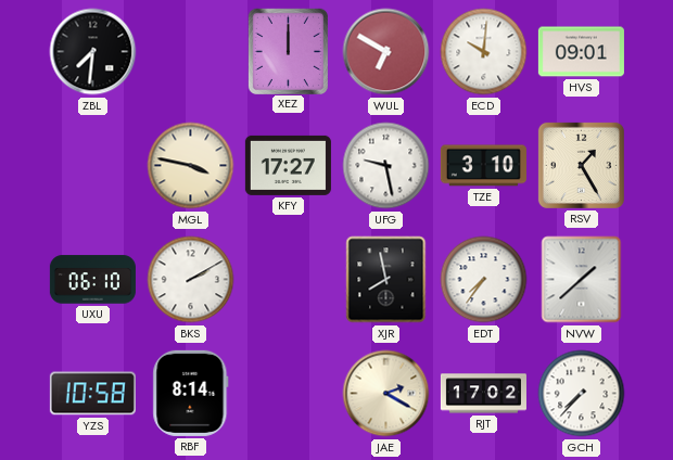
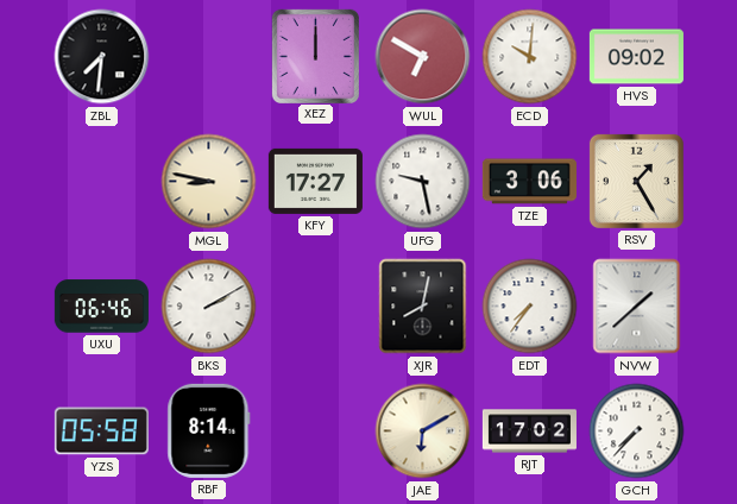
HVS: 09:01 -> 09:02
MGL: 3:47 -> 8:47
TZE: 3:10 -> 3:06
UXU: 06:10 -> 06:46
XJR: 7:58 -> 8:02
YZS: 10:58 -> 05:58
JAE: 2:20 -> 6:10
